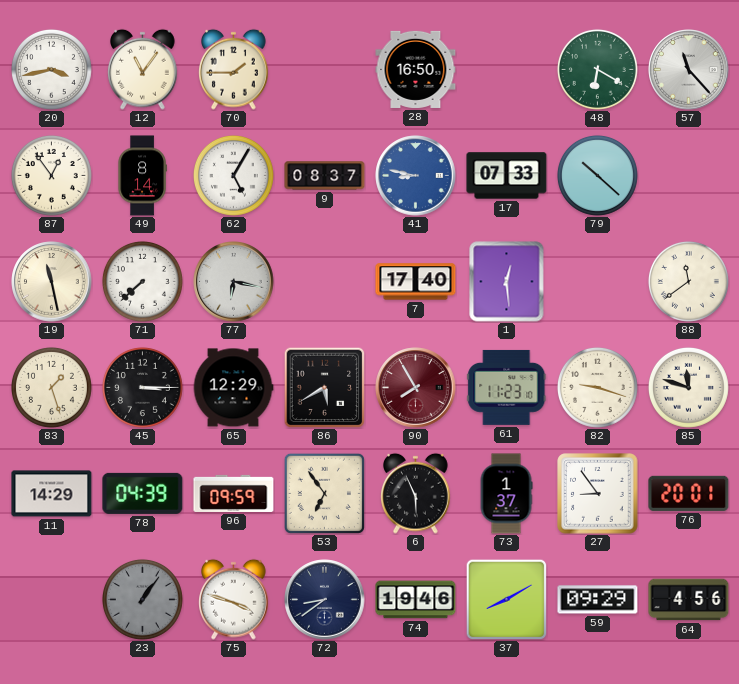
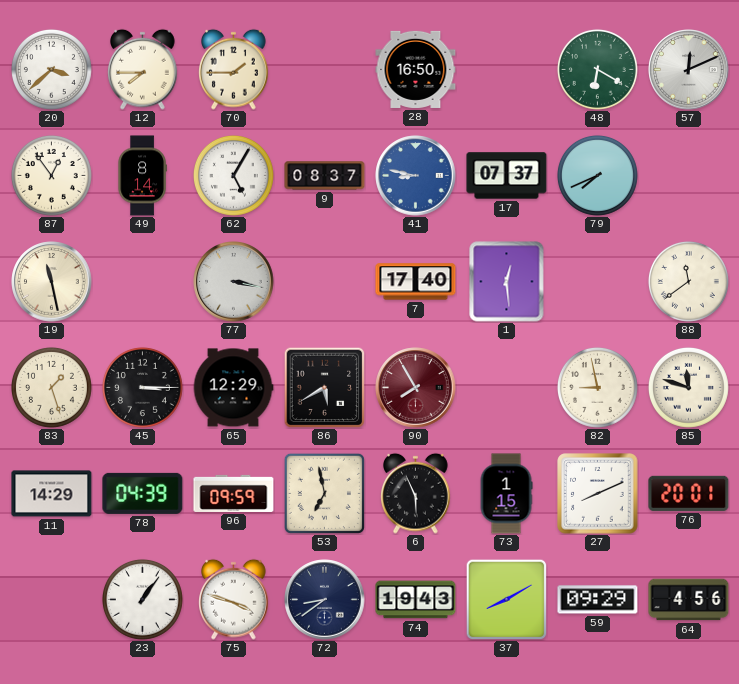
20: 3:43 -> 3:38
12: 11:06 -> 7:45
57: 11:23 -> 12:11
17: 07:33 -> 07:37
79: 10:22 -> 7:41
71: 7:38 -> none
77: 6:17 -> 3:17
61: 11:23 -> none
82: 9:18 -> 8:58
53: 6:54 -> 6:58
73: 1:37 -> 1:15
27: 8:54 -> 8:11
23 dial: grey -> white
74: 19:46 -> 19:43
